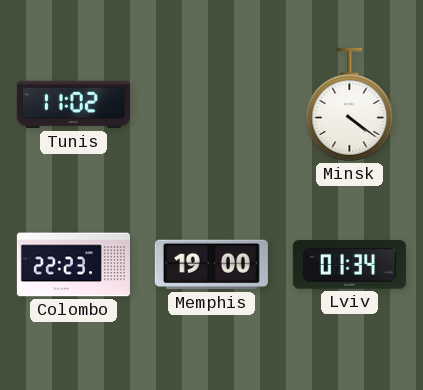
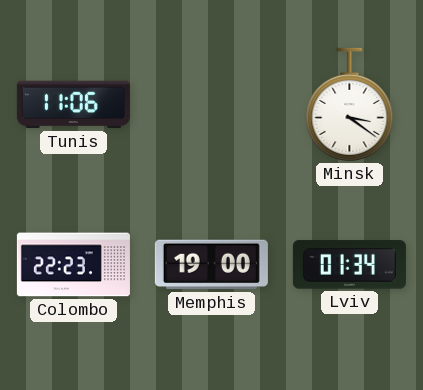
Tunis: 11:02 -> 11:06
Minsk: 4:21 -> 3:21
